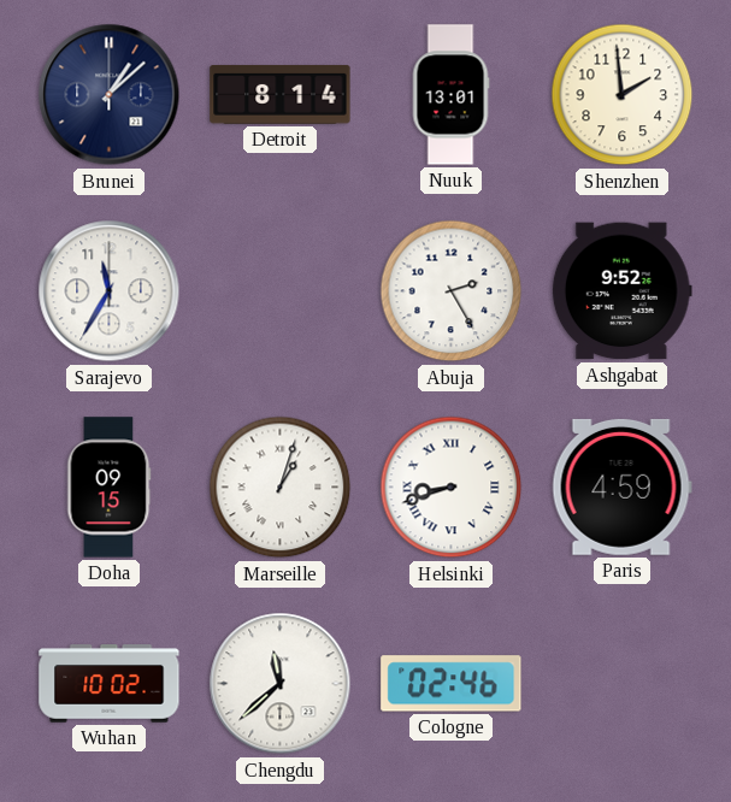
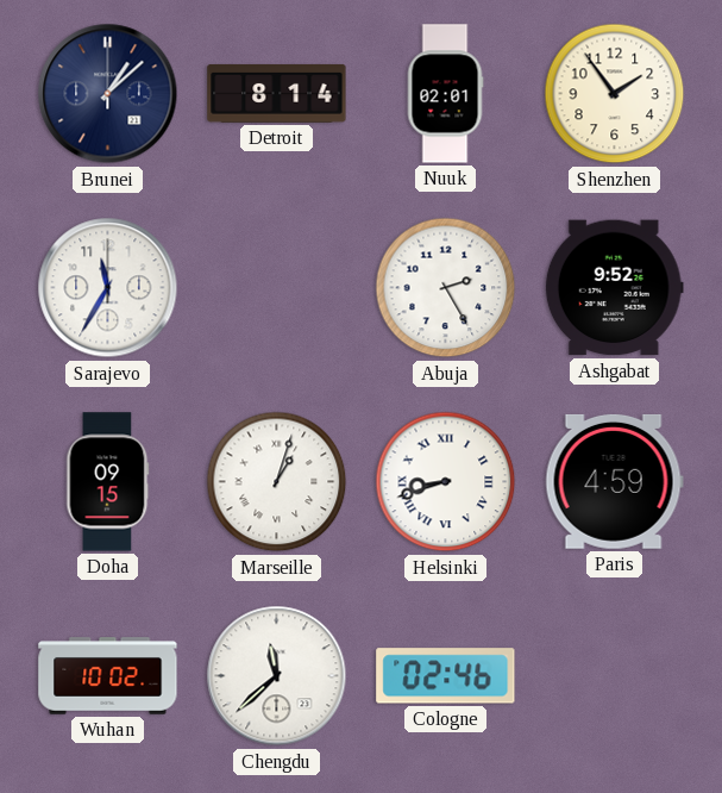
Nuuk: 13:01 -> 02:01
Shenzhen: 1:59 -> 1:54
